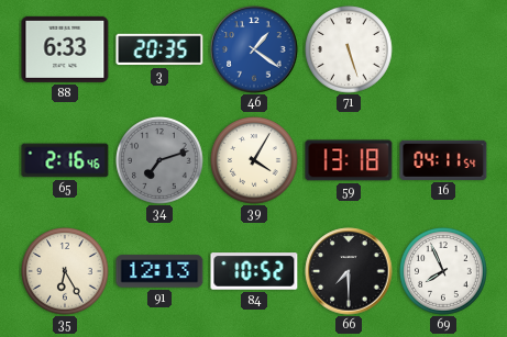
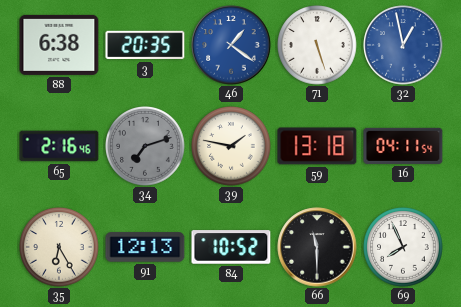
88: 6:33 -> 6:38
32: none -> 12:58
39: 4:05 -> 1:47
66: 7:30 -> 11:30
